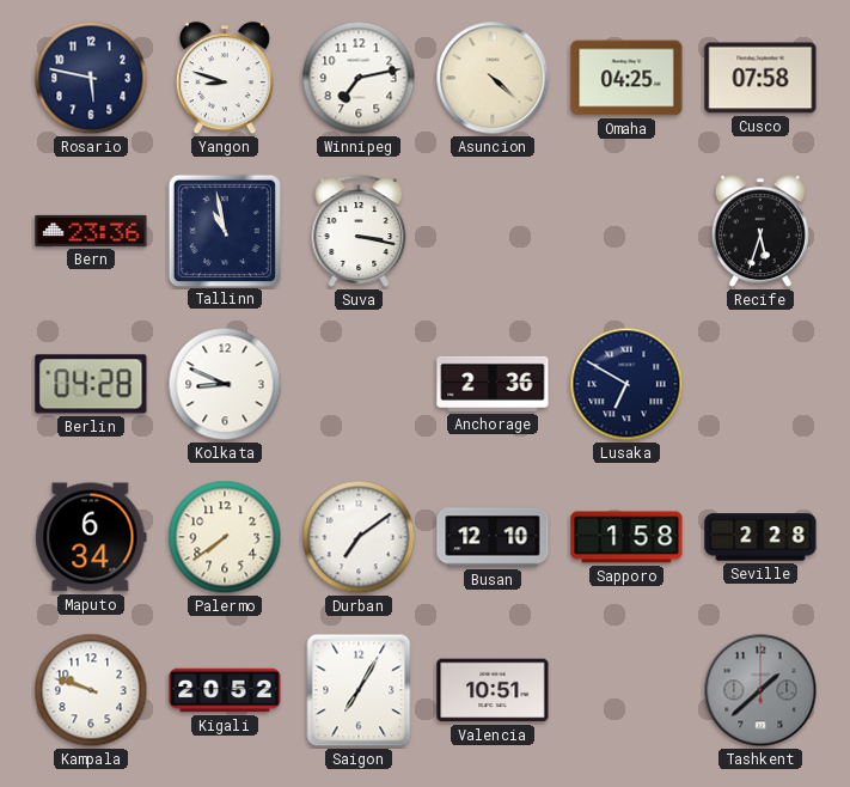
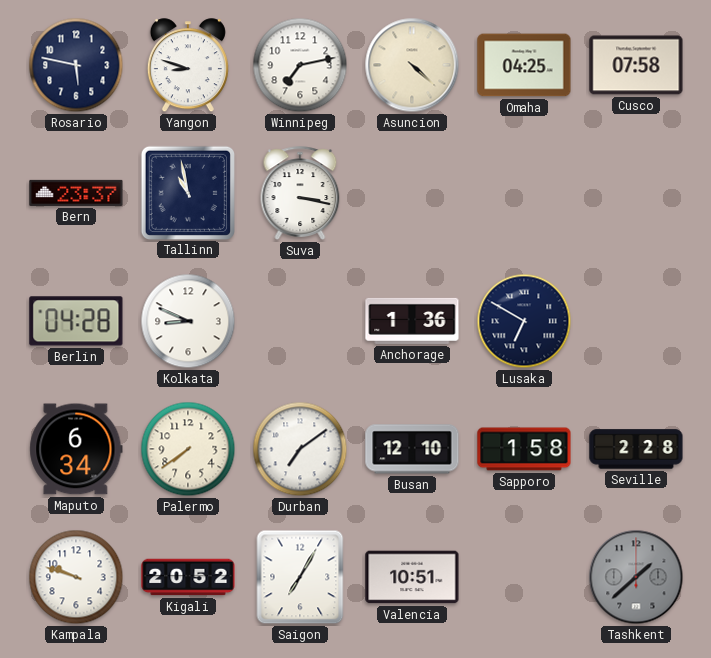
Bern: 23:36 -> 23:37
Recife: 5:33 -> none
Anchorage: 2:36 -> 1:36
